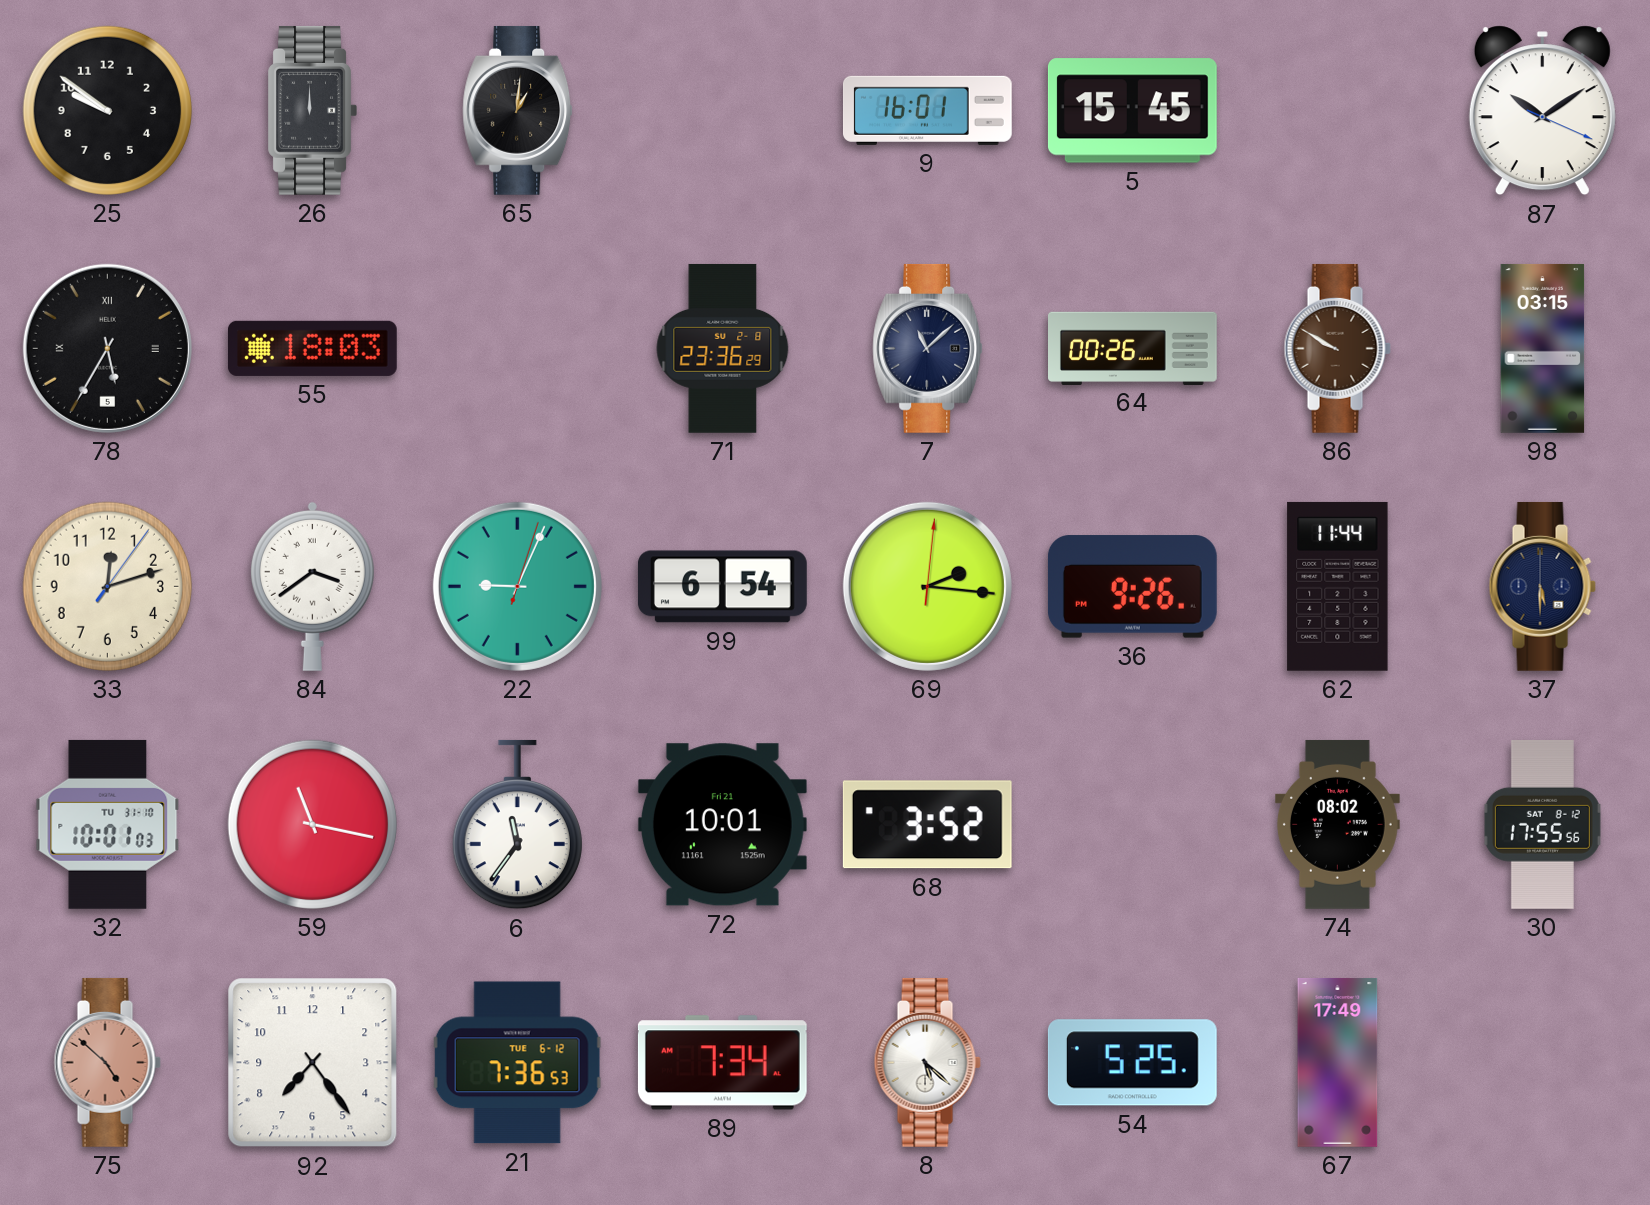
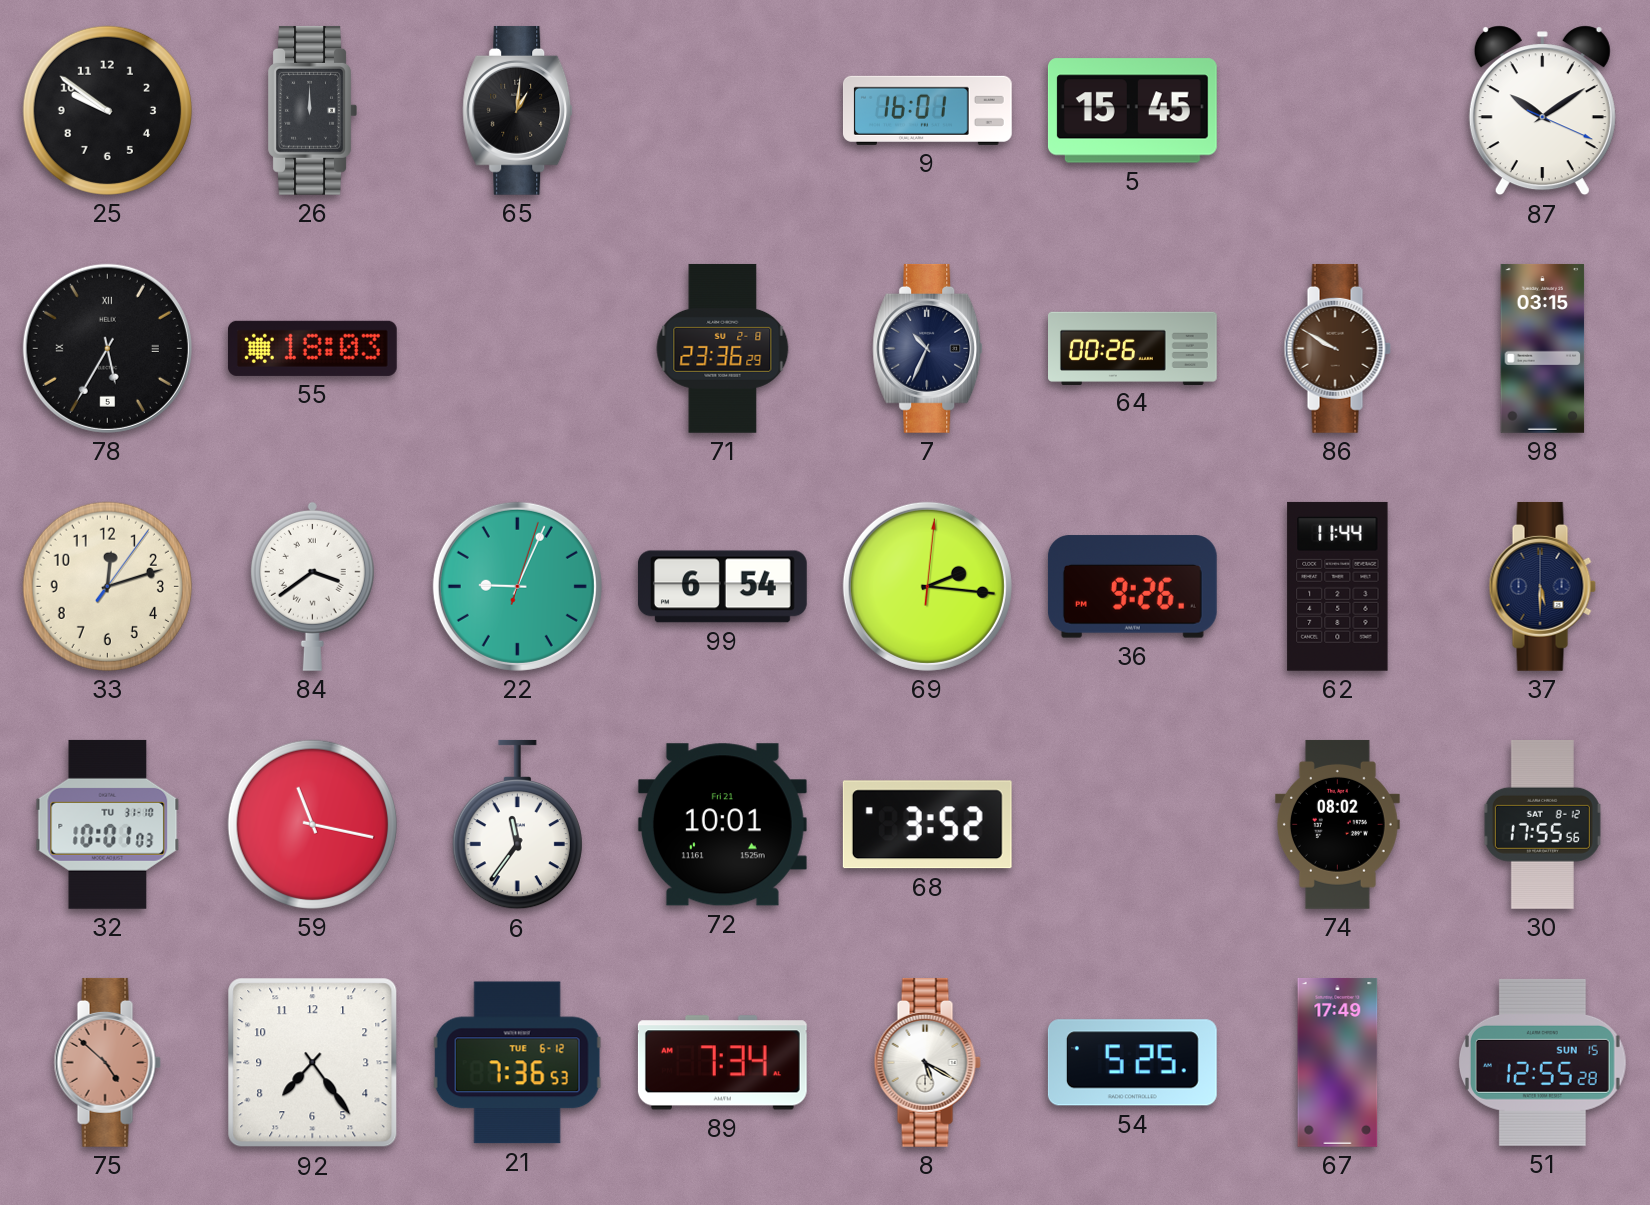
7: 11:08 -> 10:34
8: 5:22 -> 5:20
51: none -> 12:55
